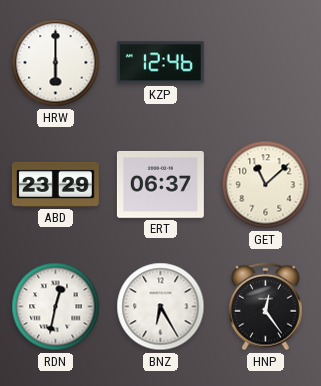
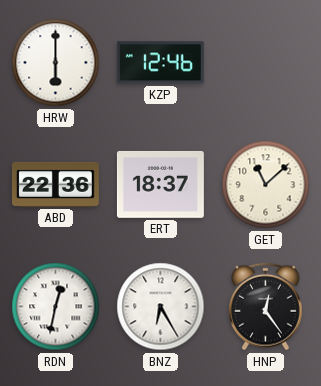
ABD: 23:29 -> 22:36
ERT: 06:37 -> 18:37
